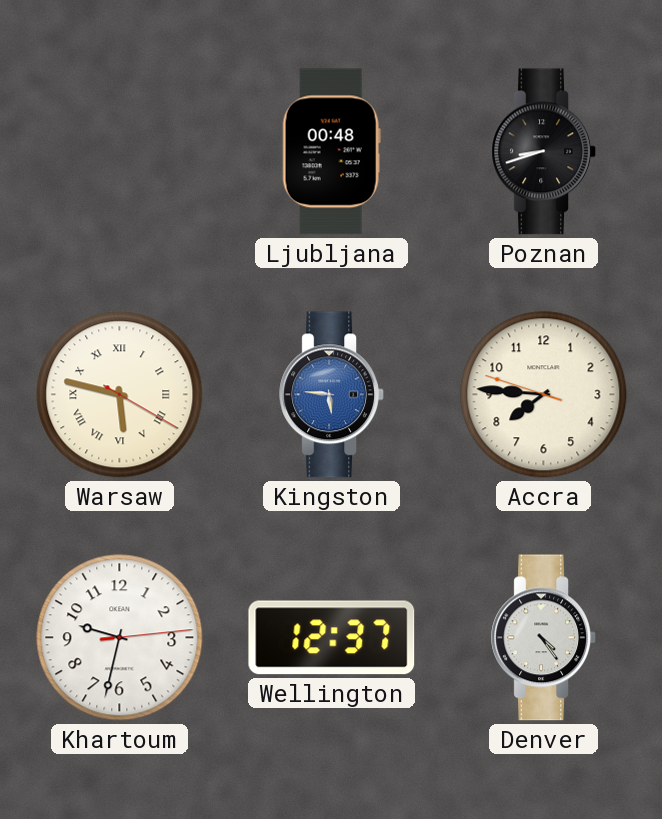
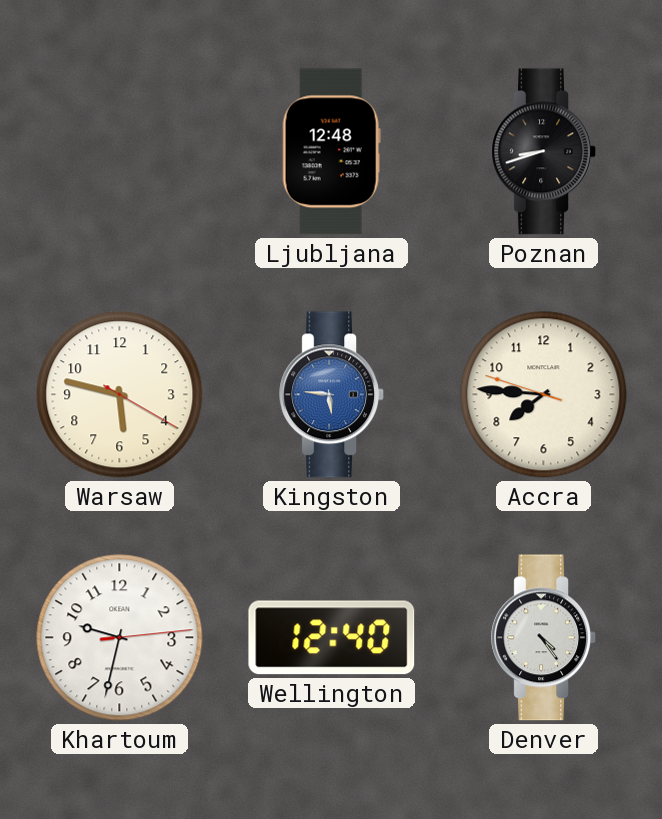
Ljubljana: 00:48 -> 12:48
Warsaw numerals: Roman -> Arabic
Wellington: 12:37 -> 12:40
